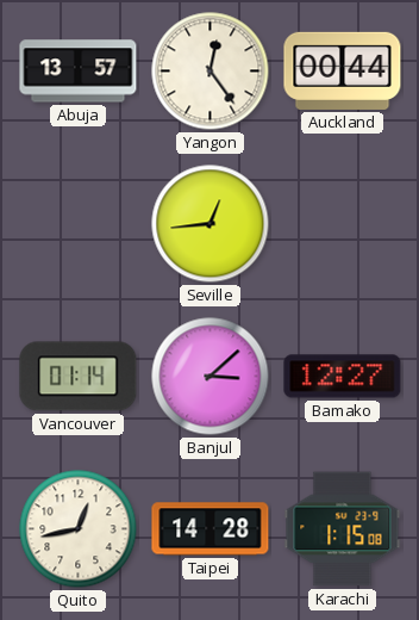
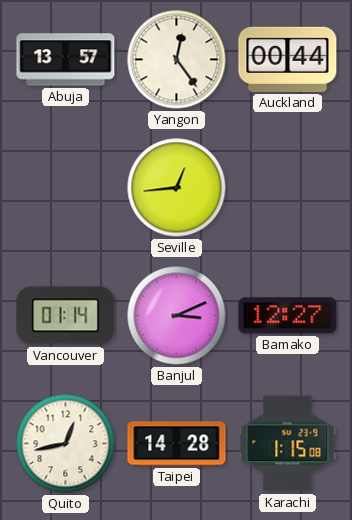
Banjul: 3:08 -> 3:11
